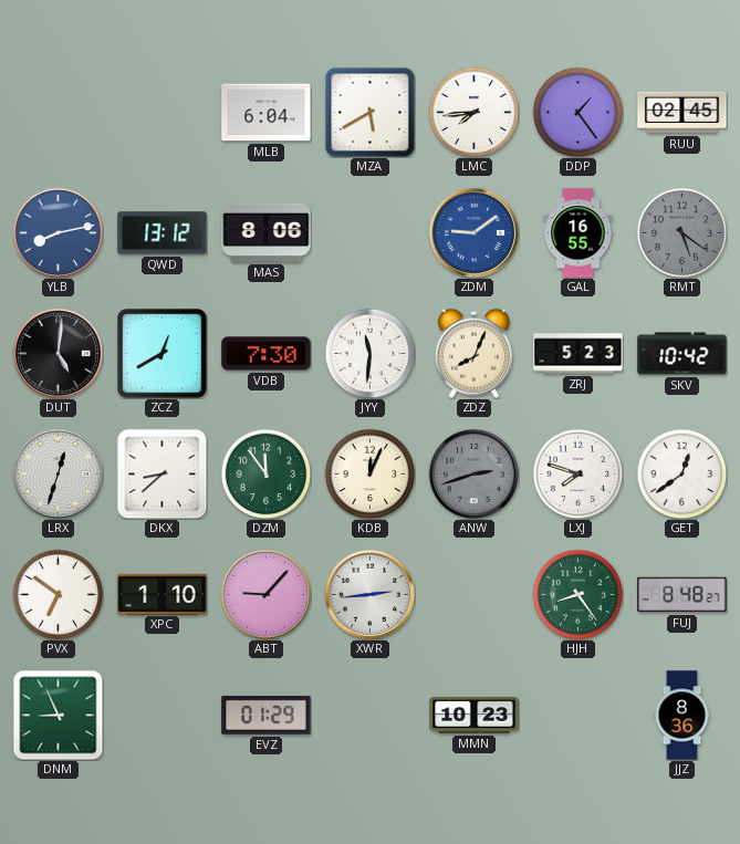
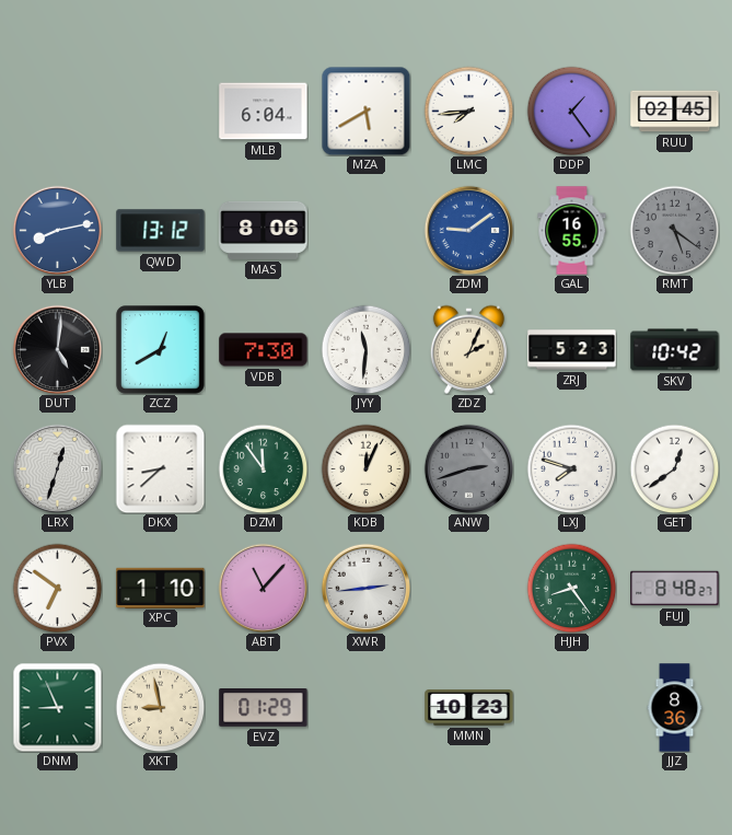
ZDZ: 8:04 -> 2:04
ABT: 9:07 -> 11:07
XKT: none -> 8:58
